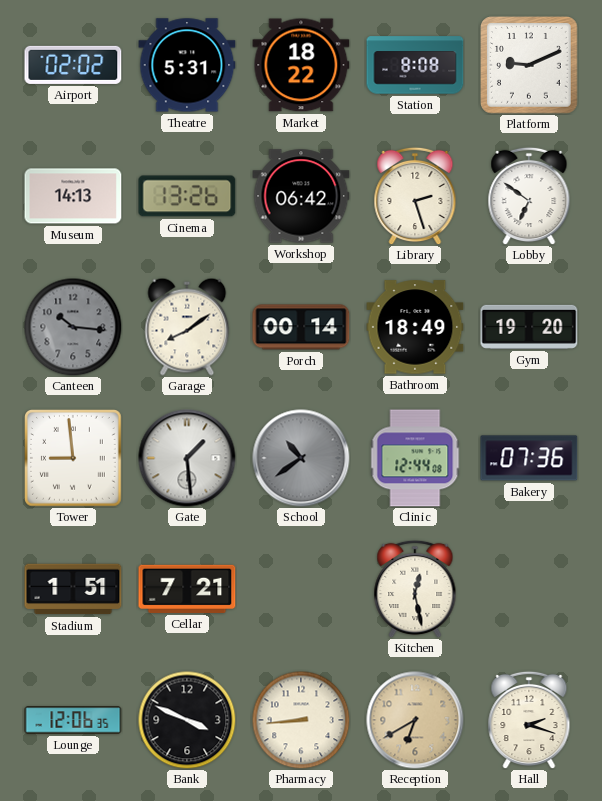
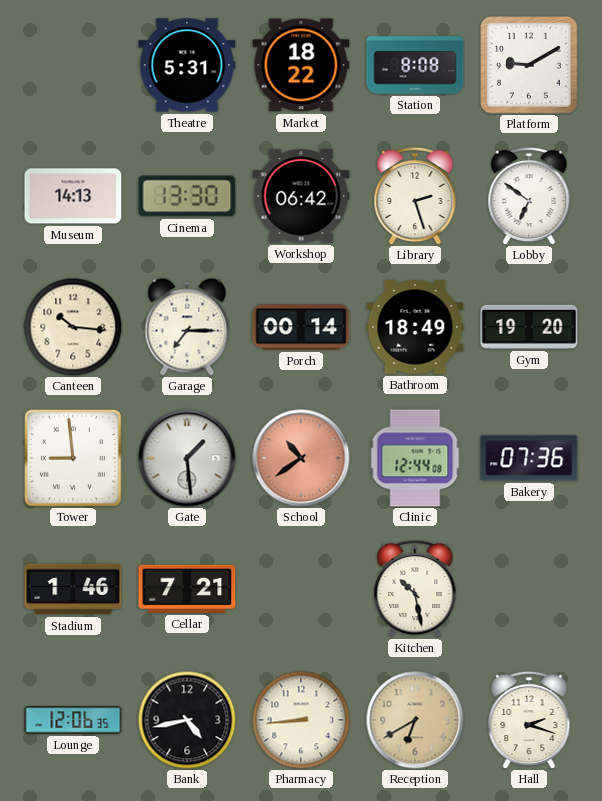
Airport: 02:02 -> none
Platform: 9:11 -> 9:10
Cinema: 13:26 -> 13:30
Canteen dial: grey -> cream
Garage: 8:09 -> 7:15
School dial: grey -> salmon
Stadium: 1:51 -> 1:46
Kitchen: 12:28 -> 10:28
Bank: 3:49 -> 4:43
